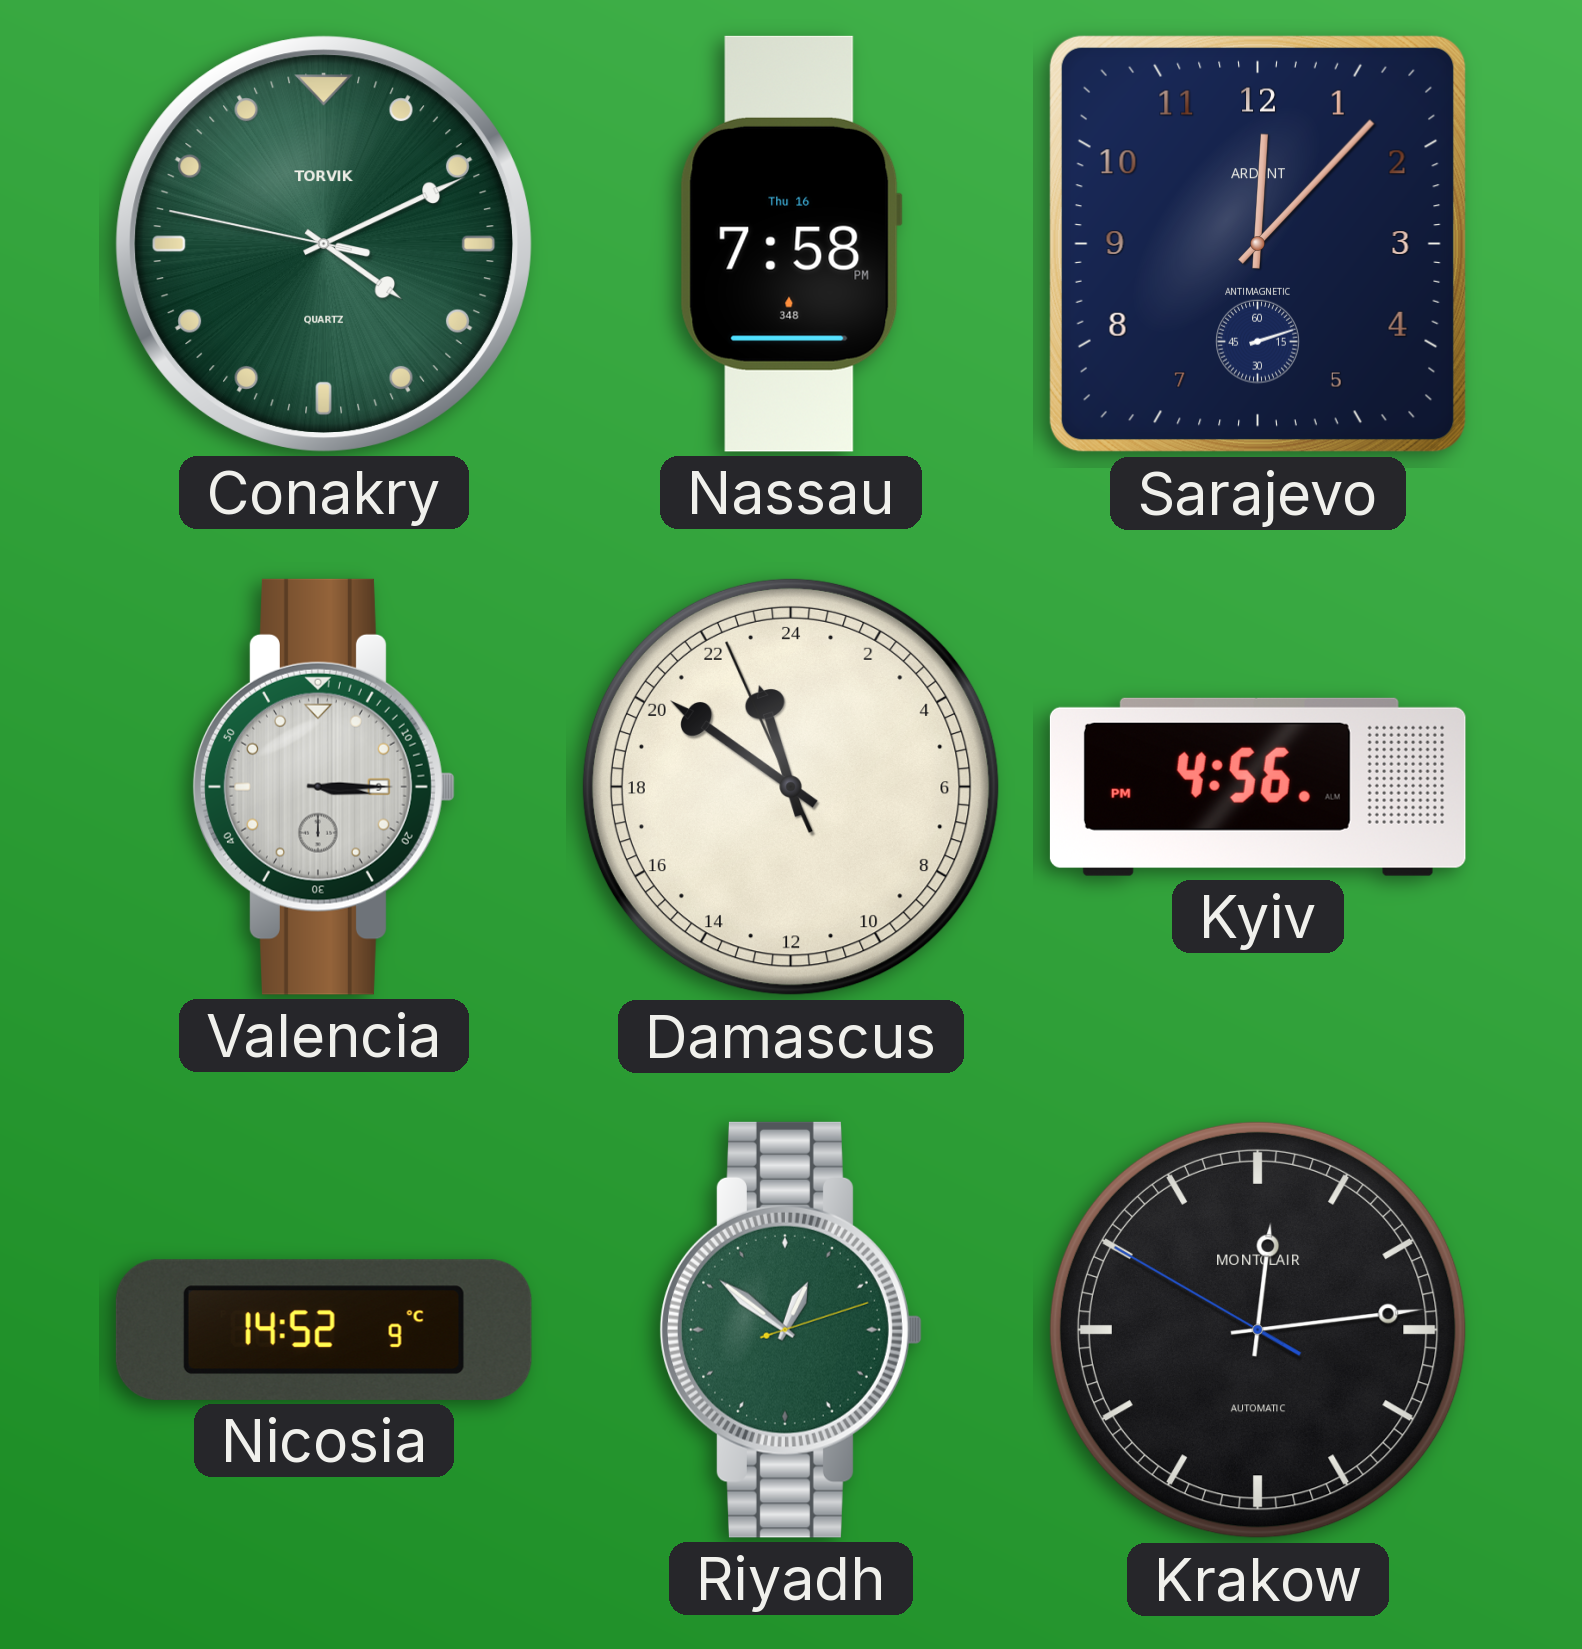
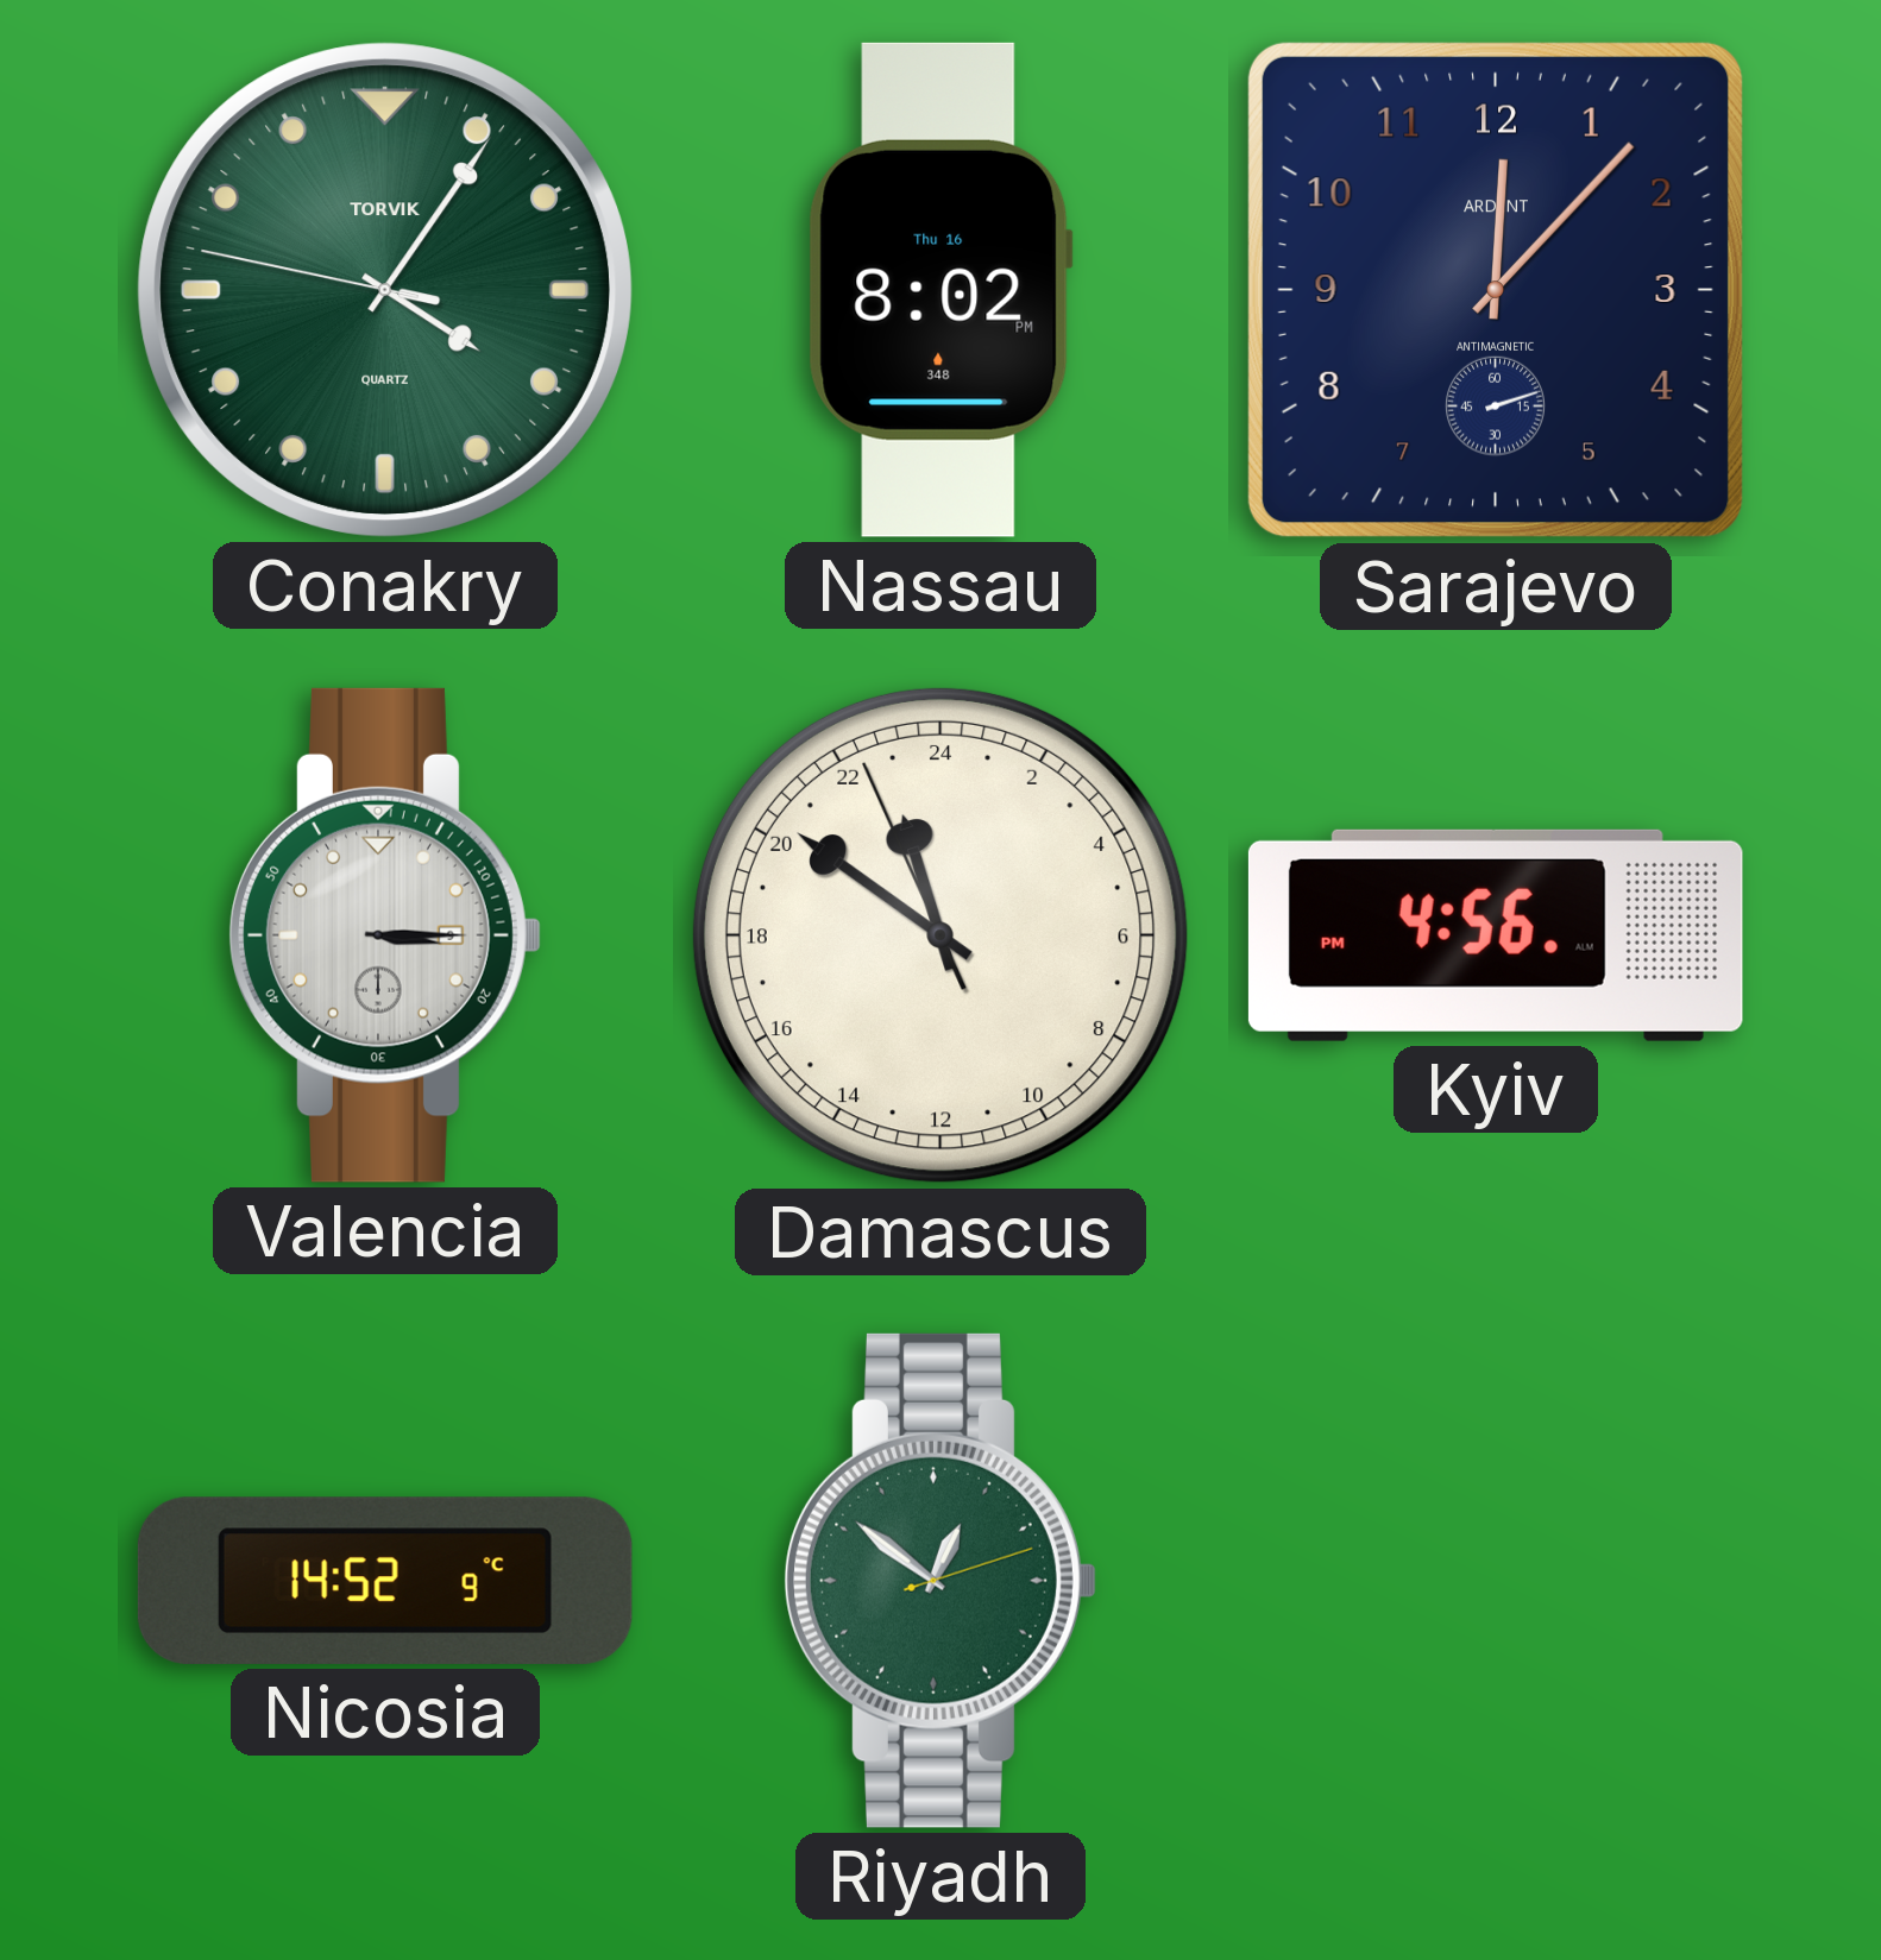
Conakry: 4:10 -> 4:05
Nassau: 7:58 -> 8:02
Krakow: 12:13 -> none
